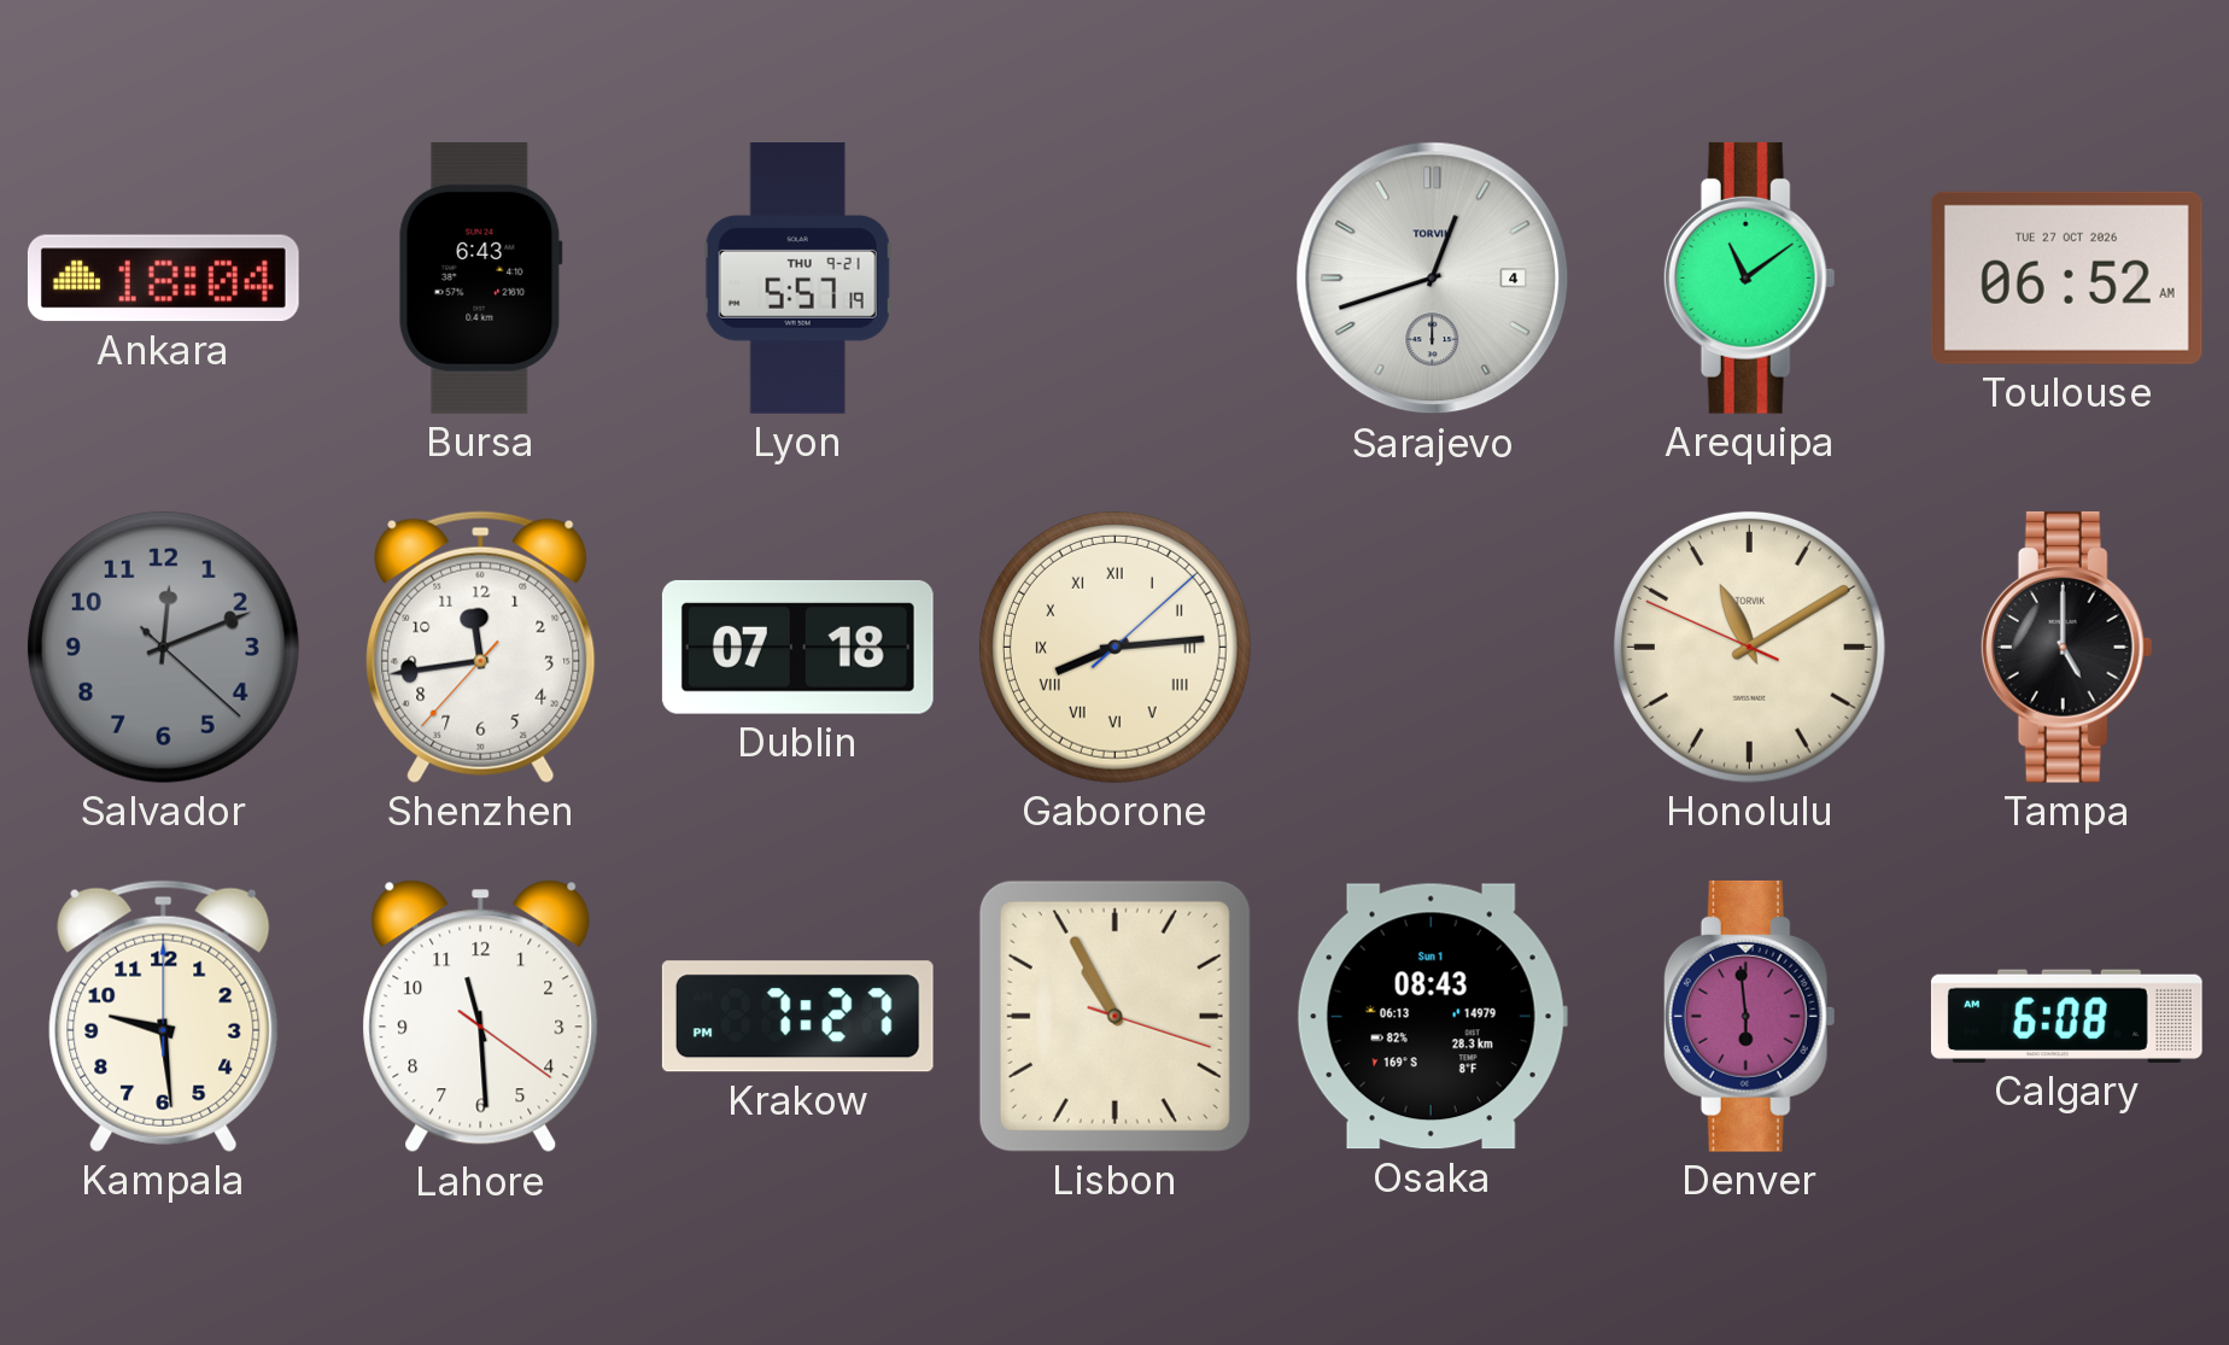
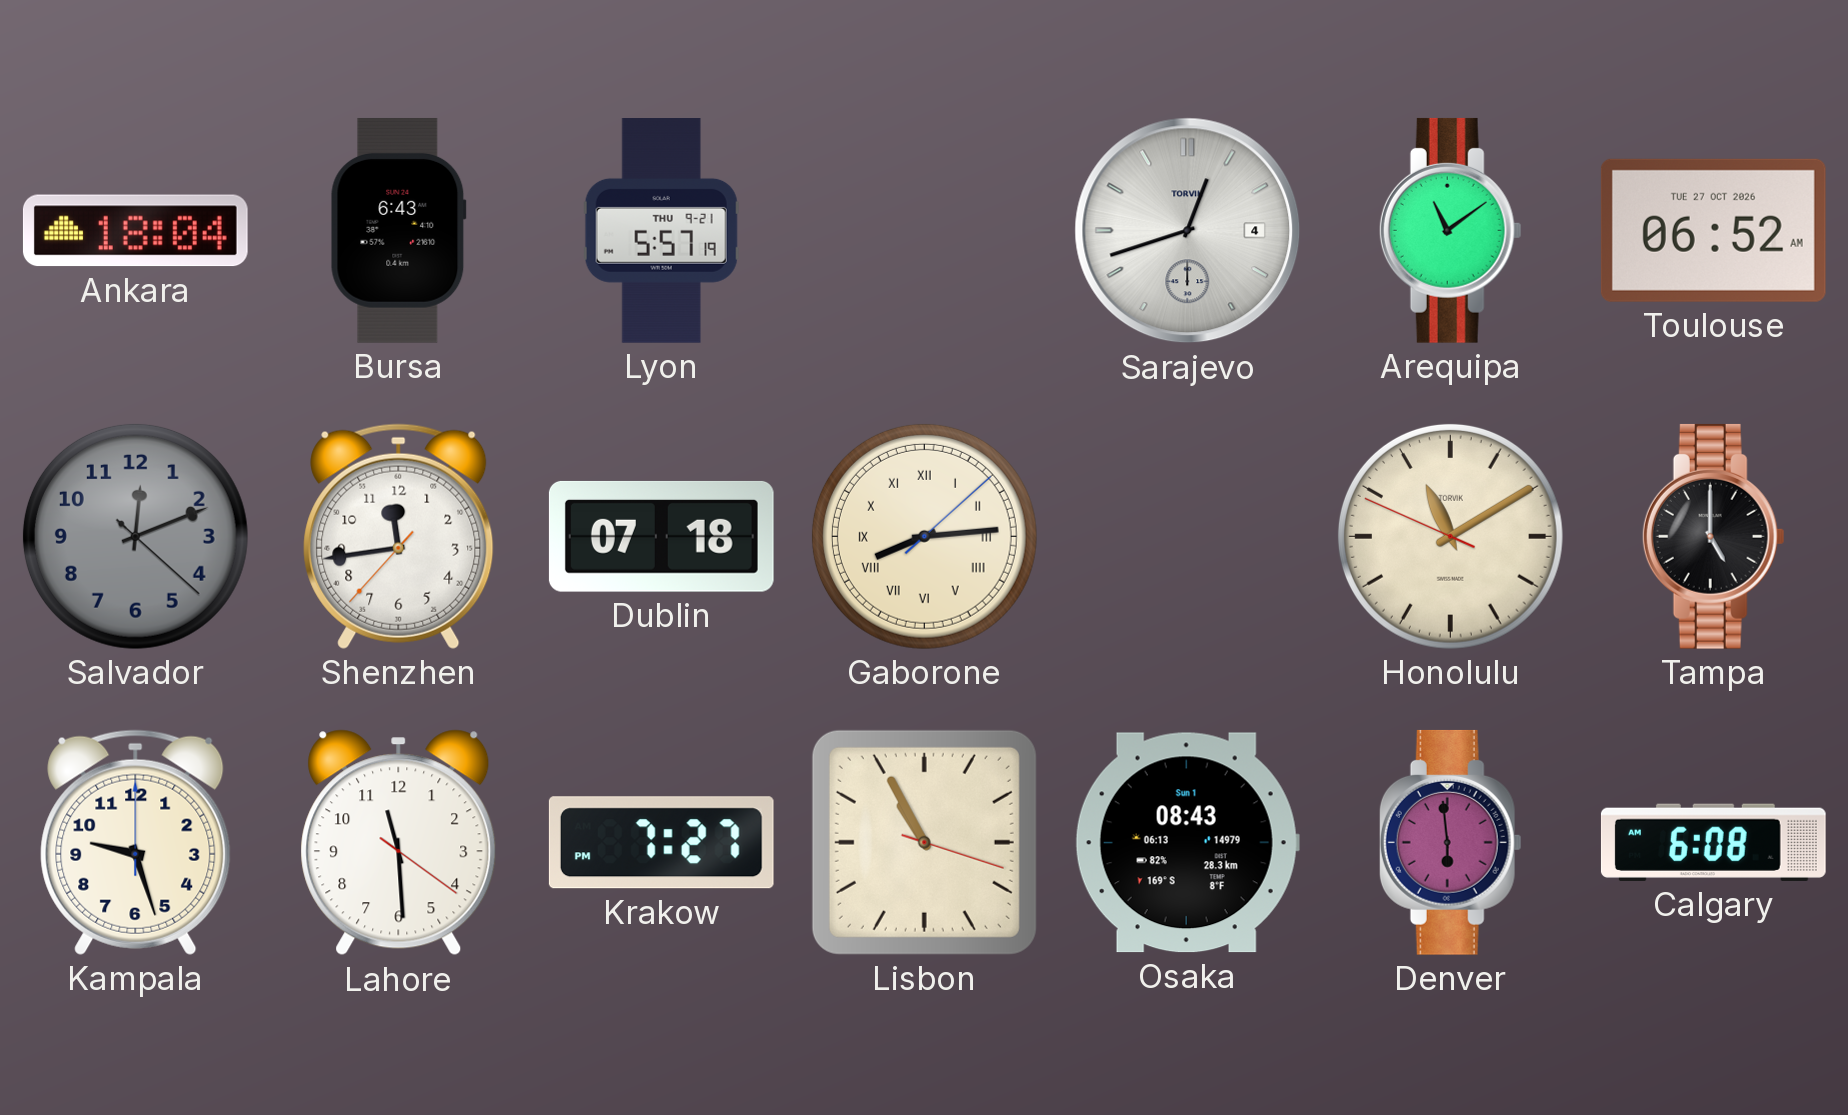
Kampala: 9:29 -> 9:27
